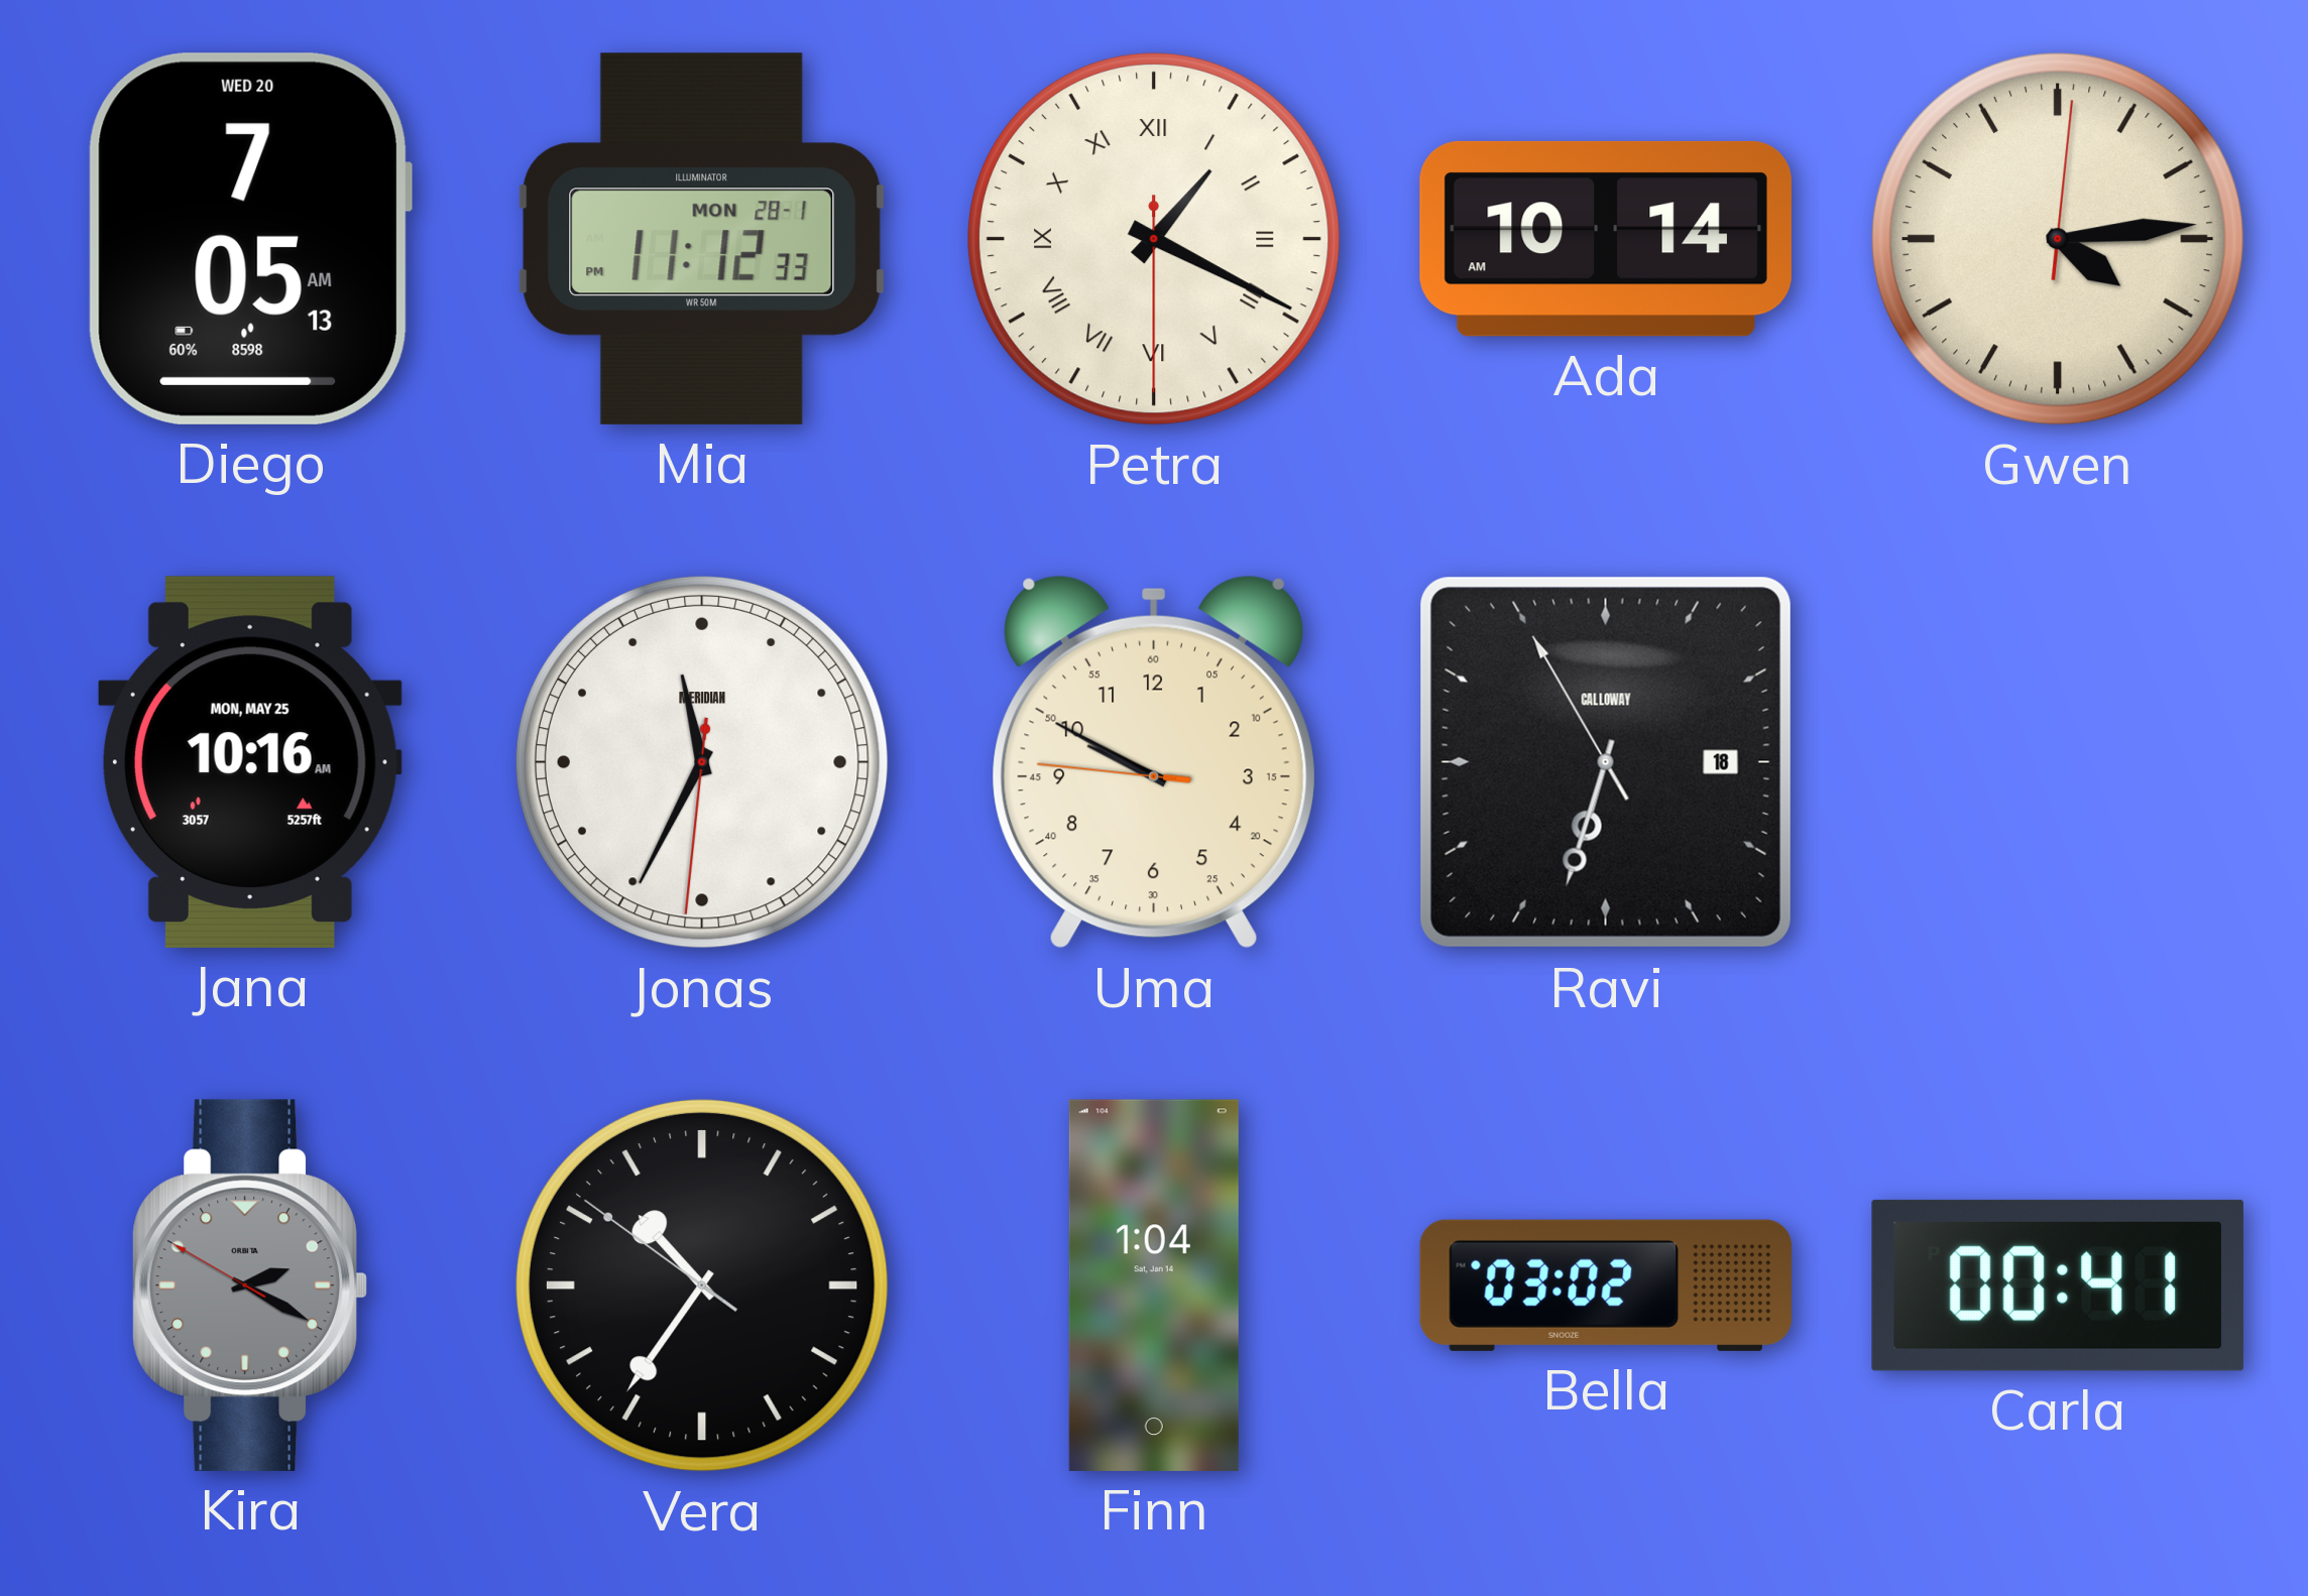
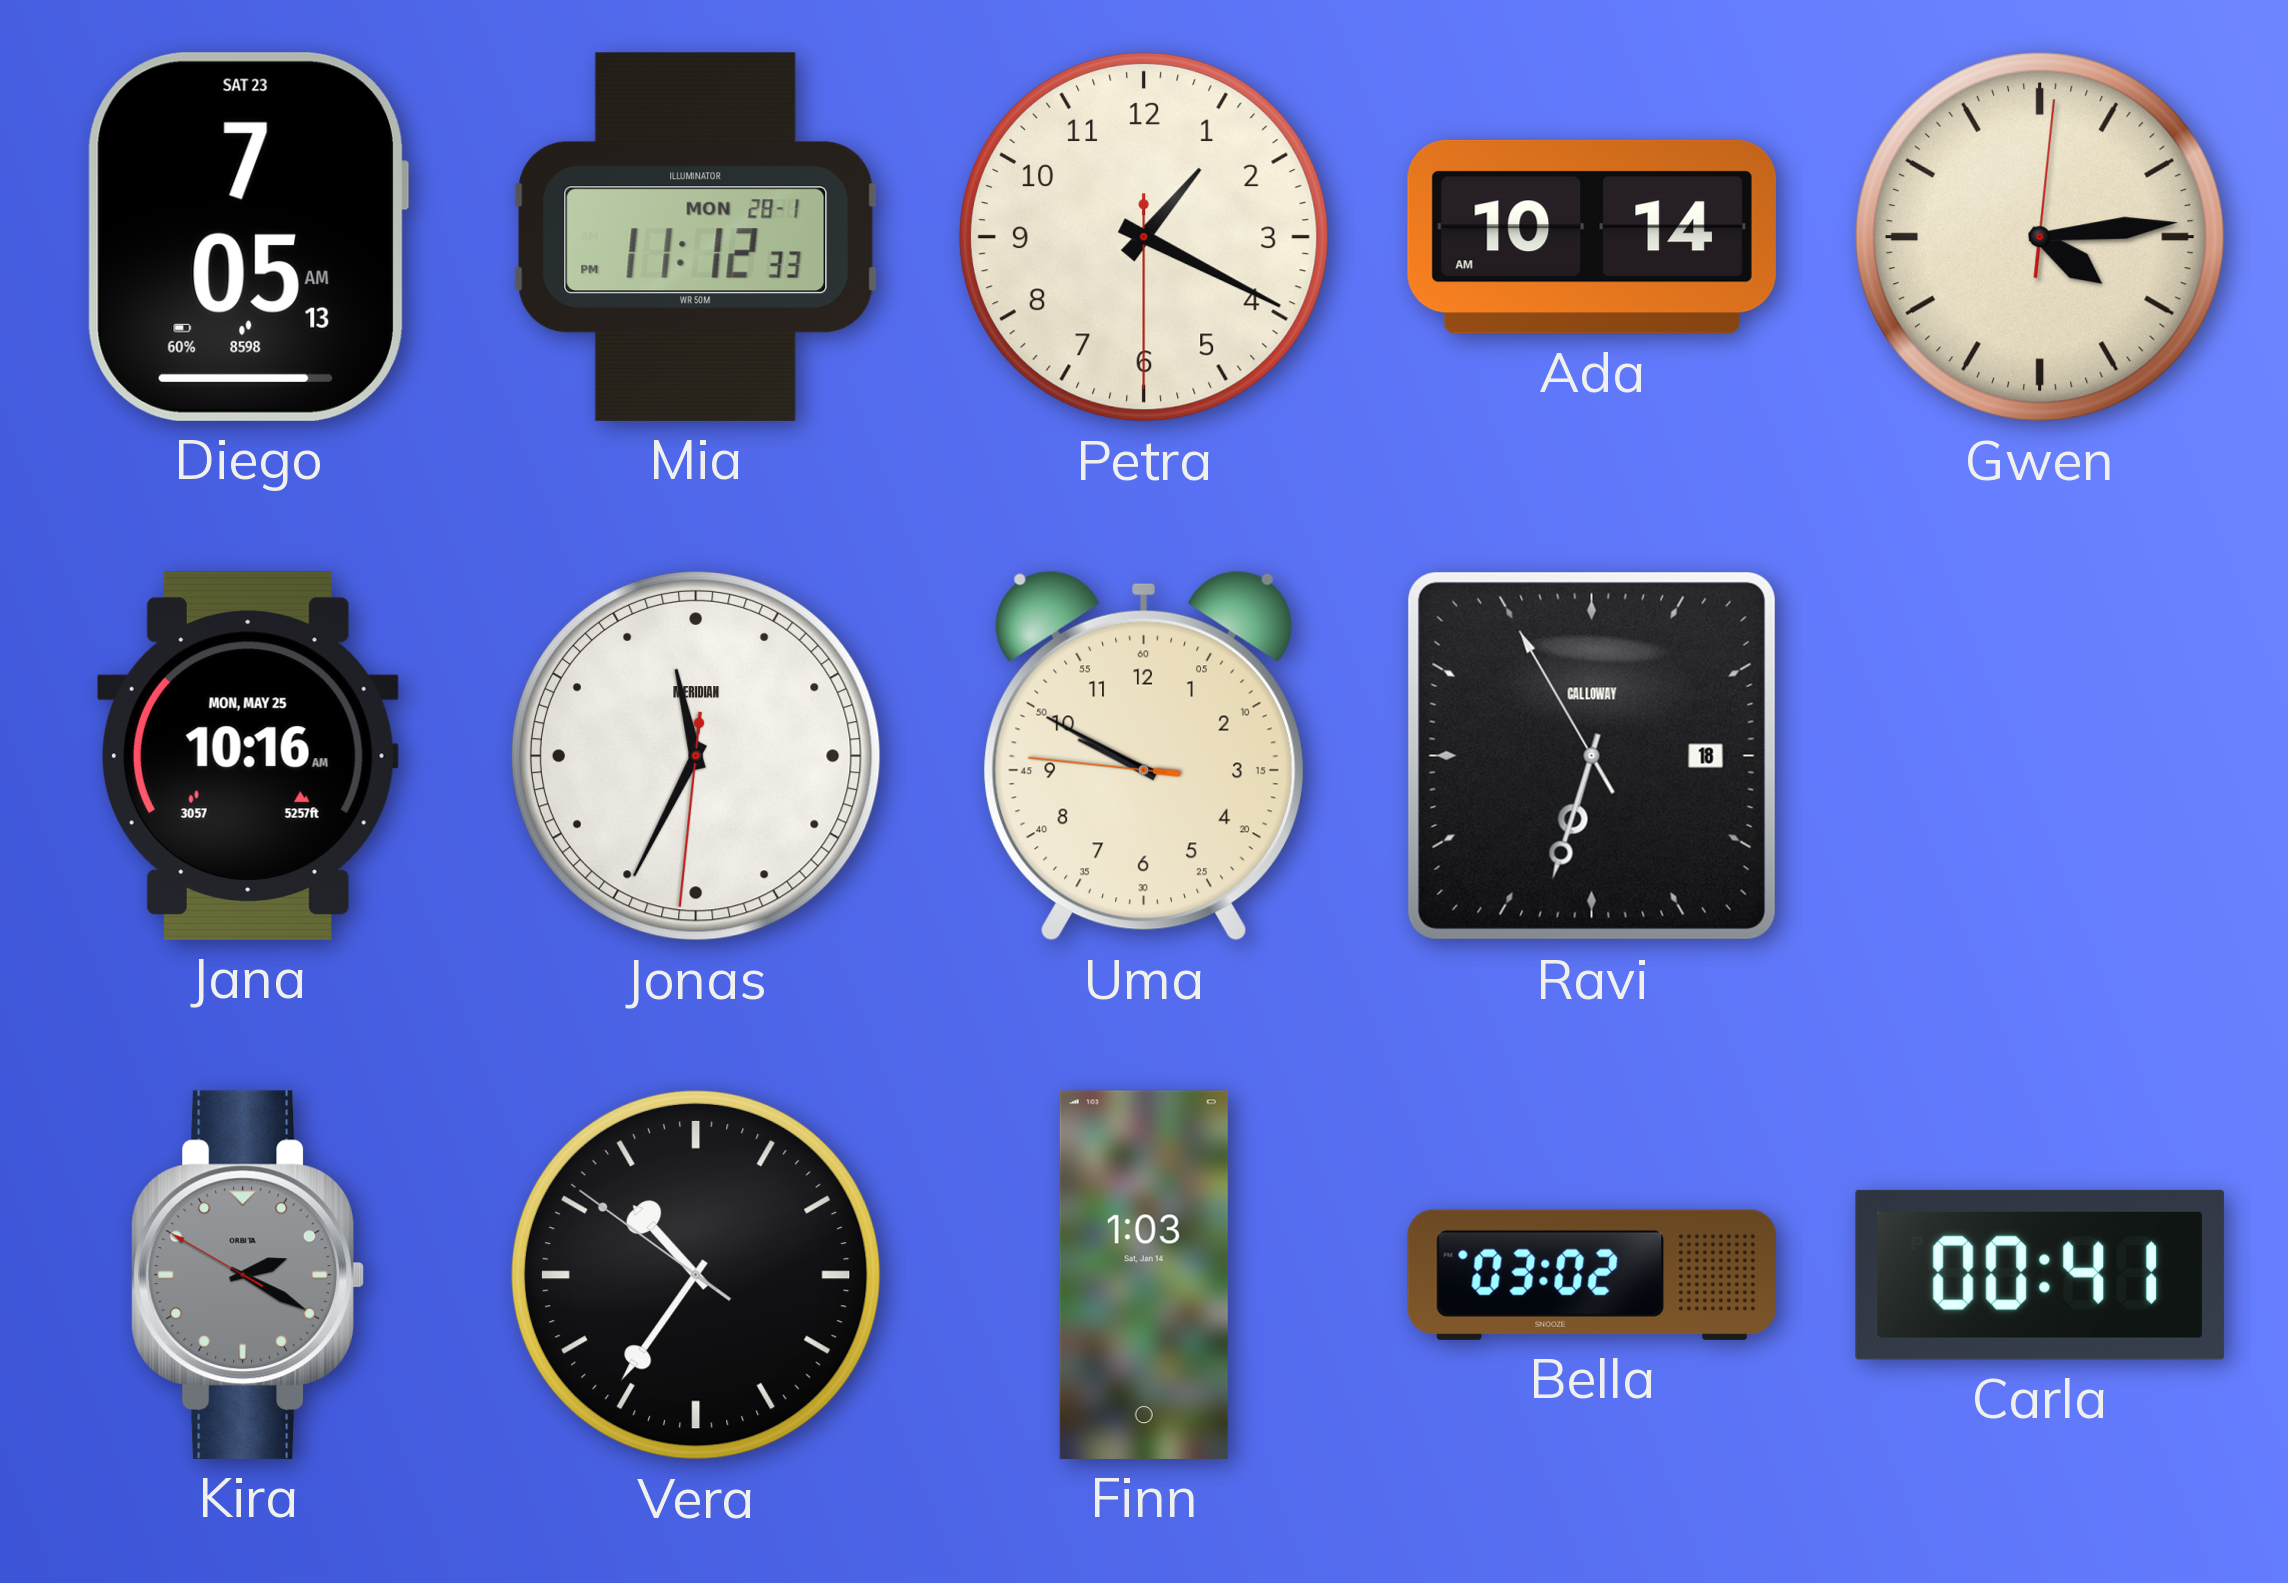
Diego date: WED 20 -> SAT 23
Petra numerals: Roman -> Arabic
Finn: 1:04 -> 1:03
